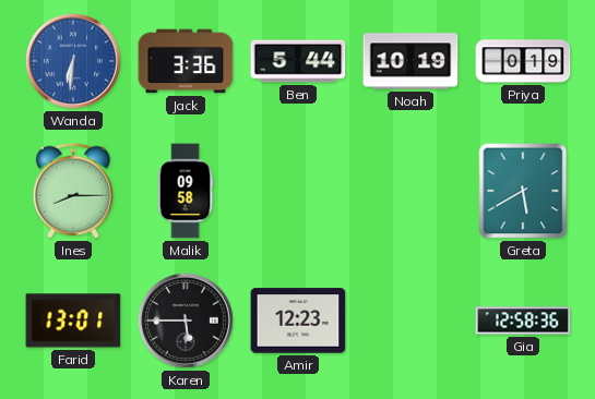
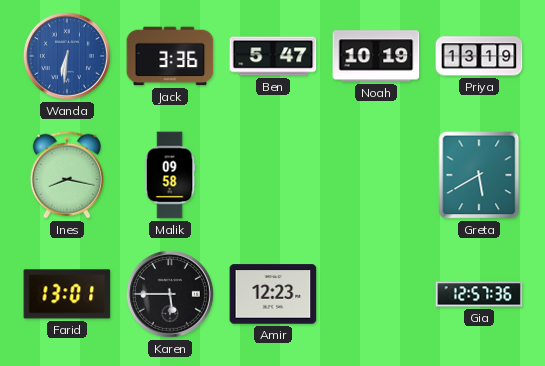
Ben: 5:44 -> 5:47
Priya: 0:19 -> 13:19
Ines: 8:15 -> 8:17
Gia: 12:58 -> 12:57
